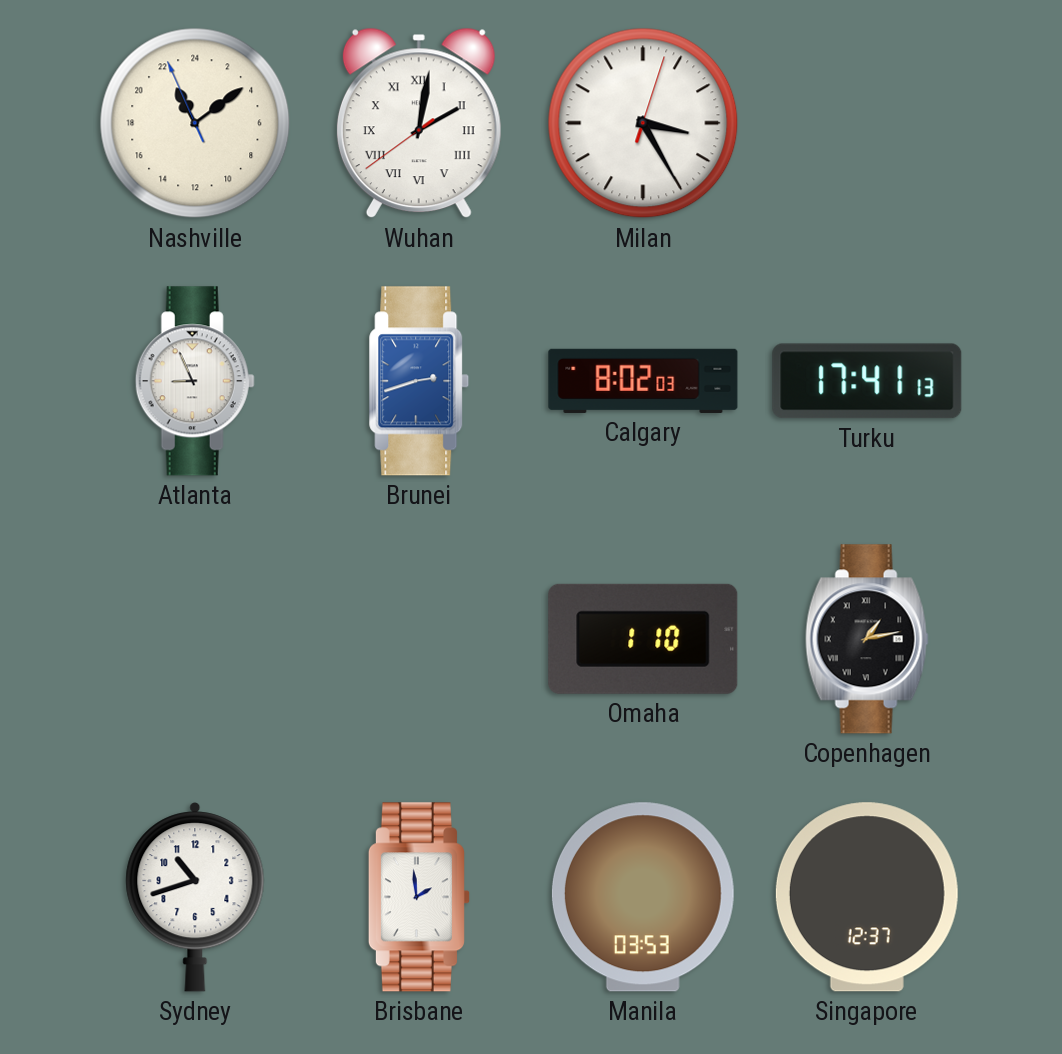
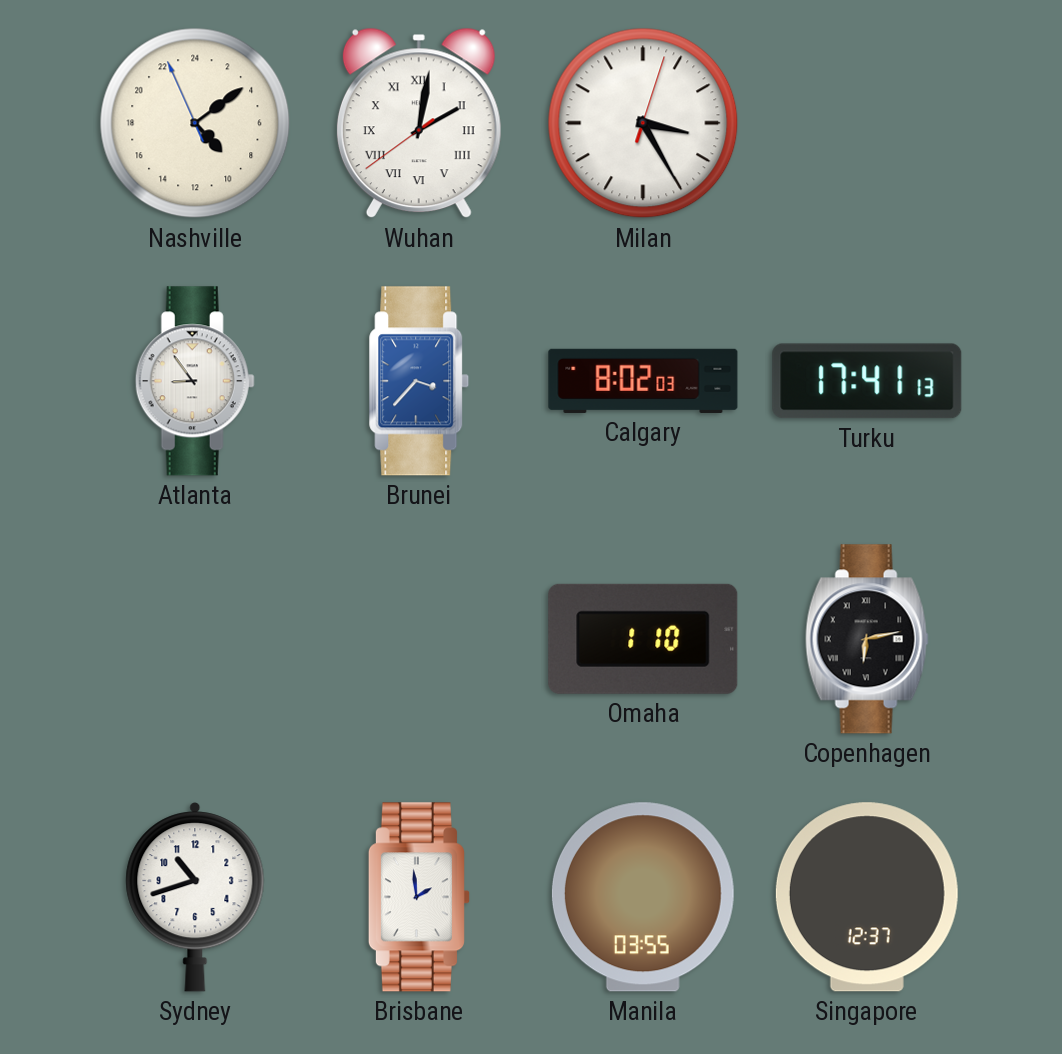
Nashville: 22:08 -> 9:08
Atlanta: 8:56 -> 8:54
Brunei: 2:42 -> 3:37
Copenhagen: 1:13 -> 6:13
Manila: 03:53 -> 03:55
